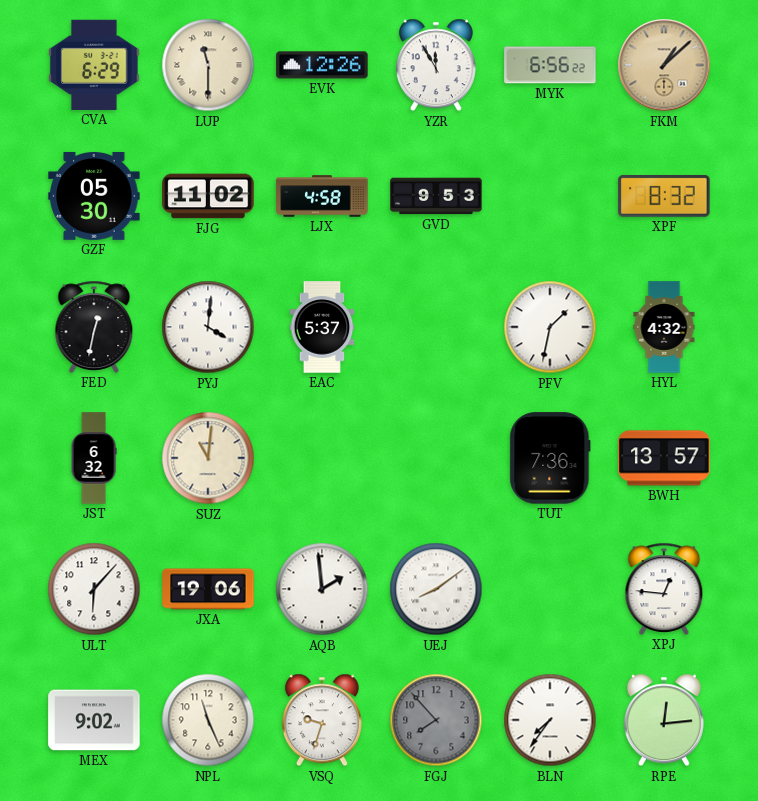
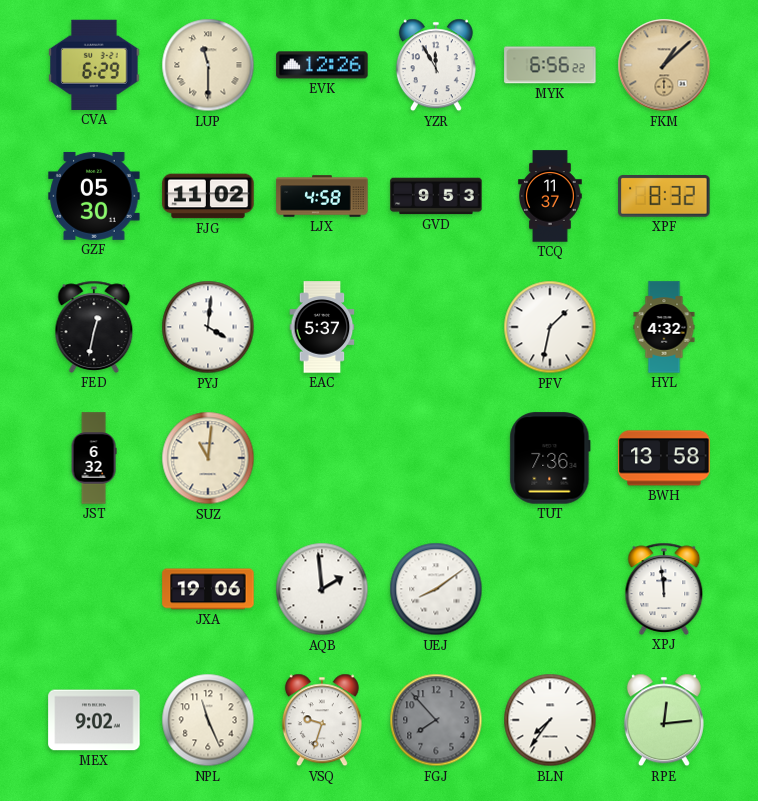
TCQ: none -> 11:37
BWH: 13:57 -> 13:58
ULT: 6:07 -> none
XPJ: 12:46 -> 11:59
